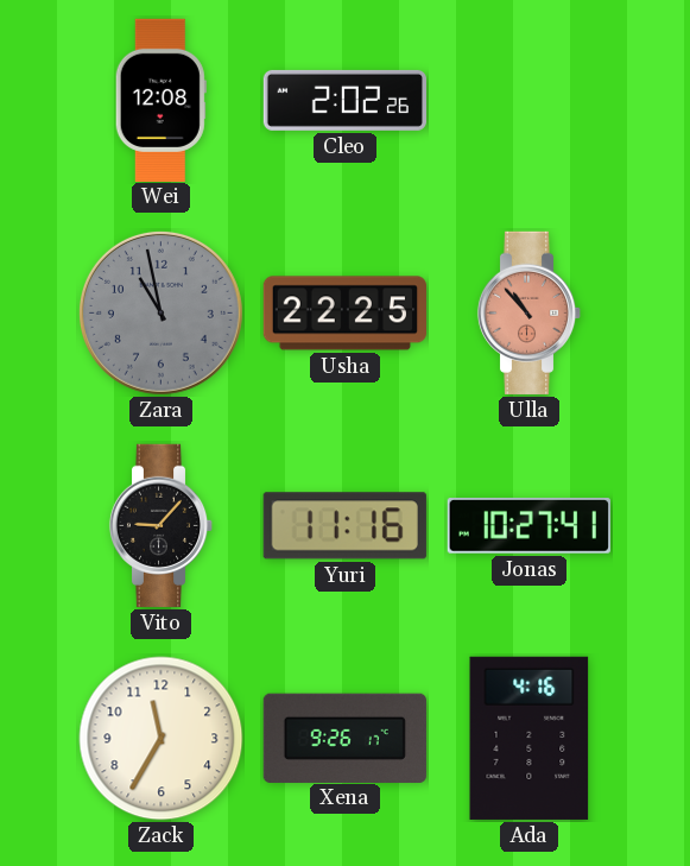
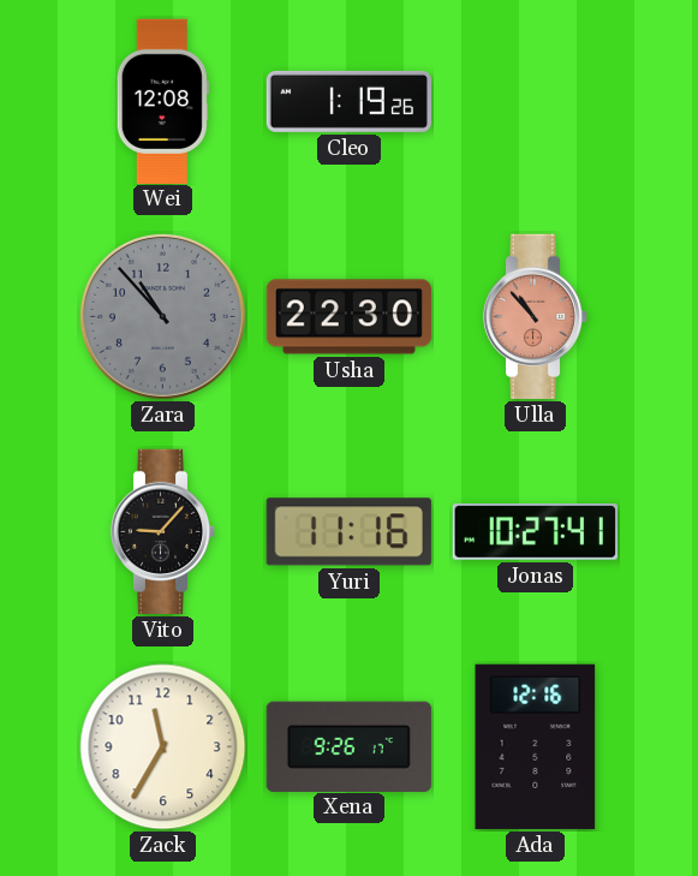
Cleo: 2:02 -> 1:19
Zara: 10:58 -> 10:53
Usha: 22:25 -> 22:30
Ada: 4:16 -> 12:16
